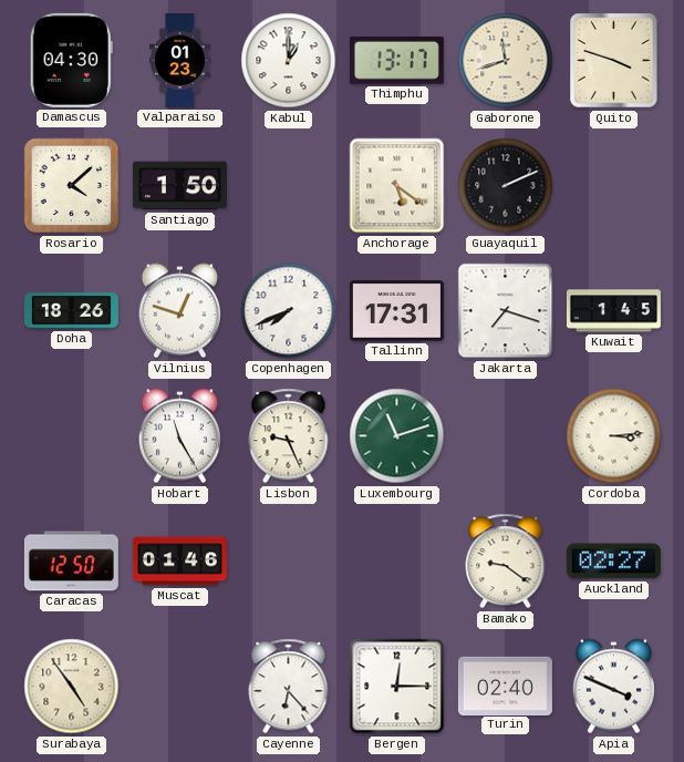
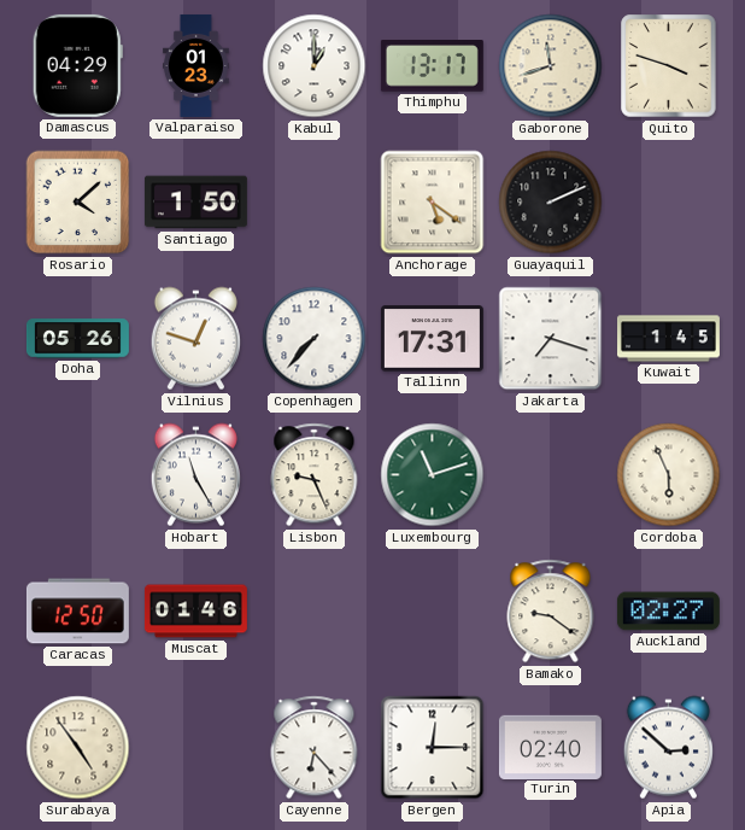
Damascus: 04:30 -> 04:29
Doha: 18:26 -> 05:26
Copenhagen: 7:41 -> 7:37
Cordoba: 3:14 -> 5:56
Apia: 3:49 -> 2:52
